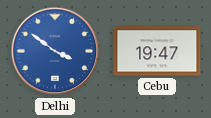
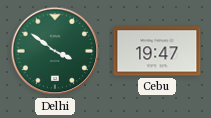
Delhi dial: blue -> green
